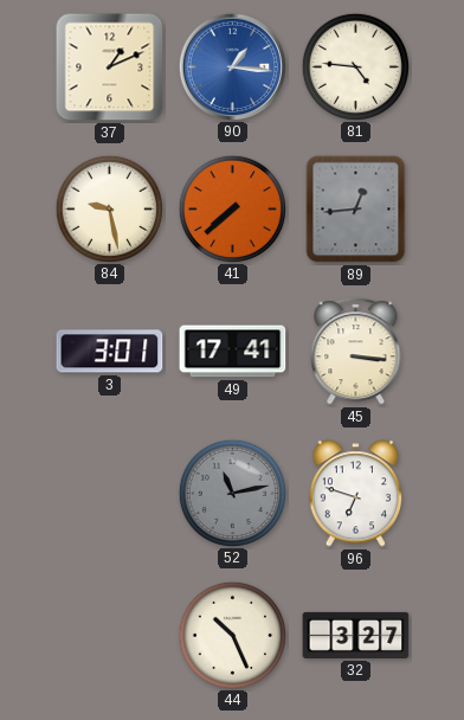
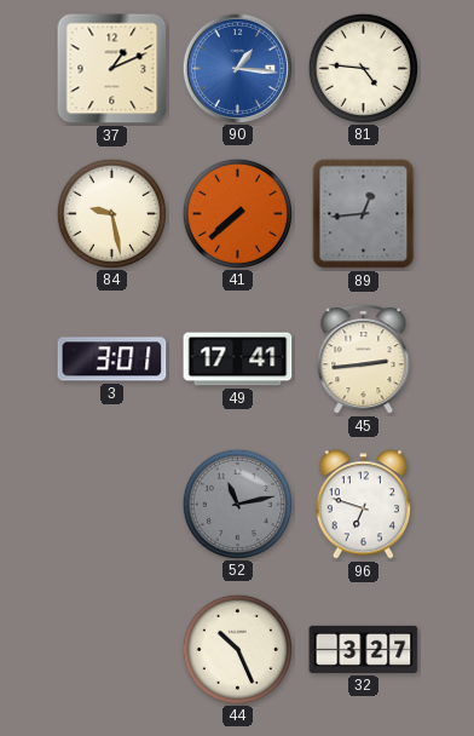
45: 3:16 -> 2:44
